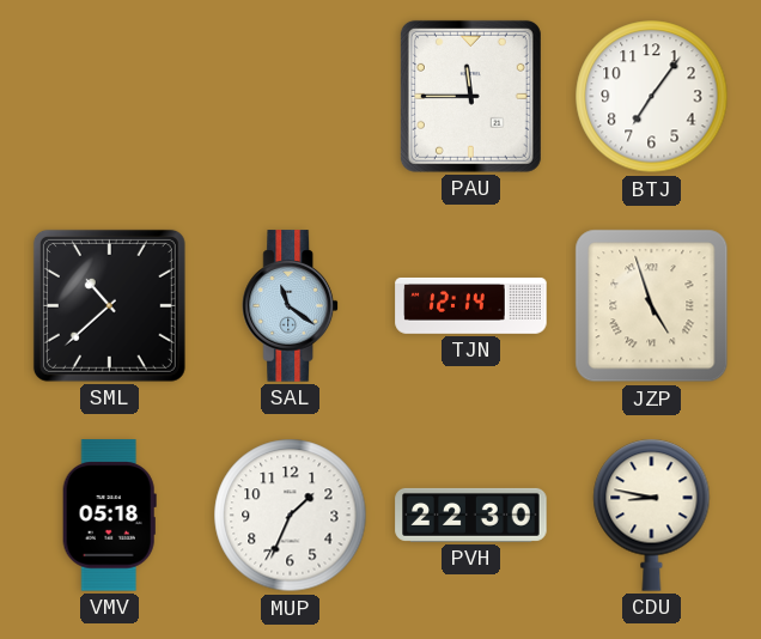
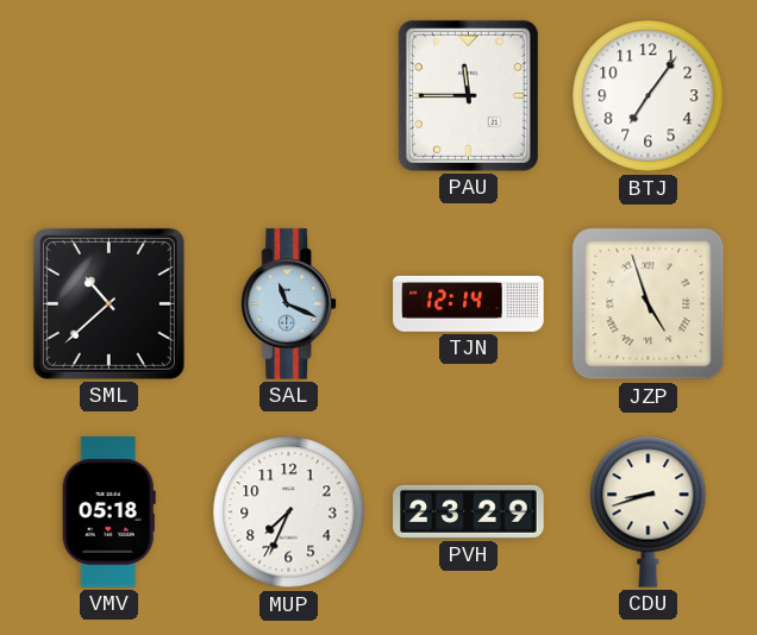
SAL: 11:21 -> 11:19
MUP: 1:34 -> 7:34
PVH: 22:30 -> 23:29
CDU: 8:47 -> 8:42
